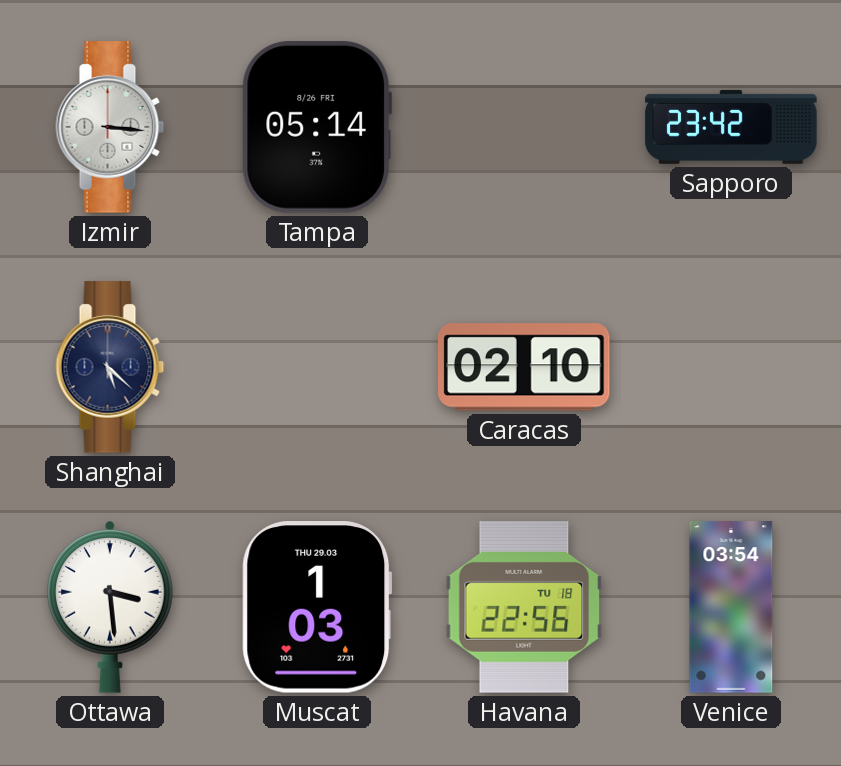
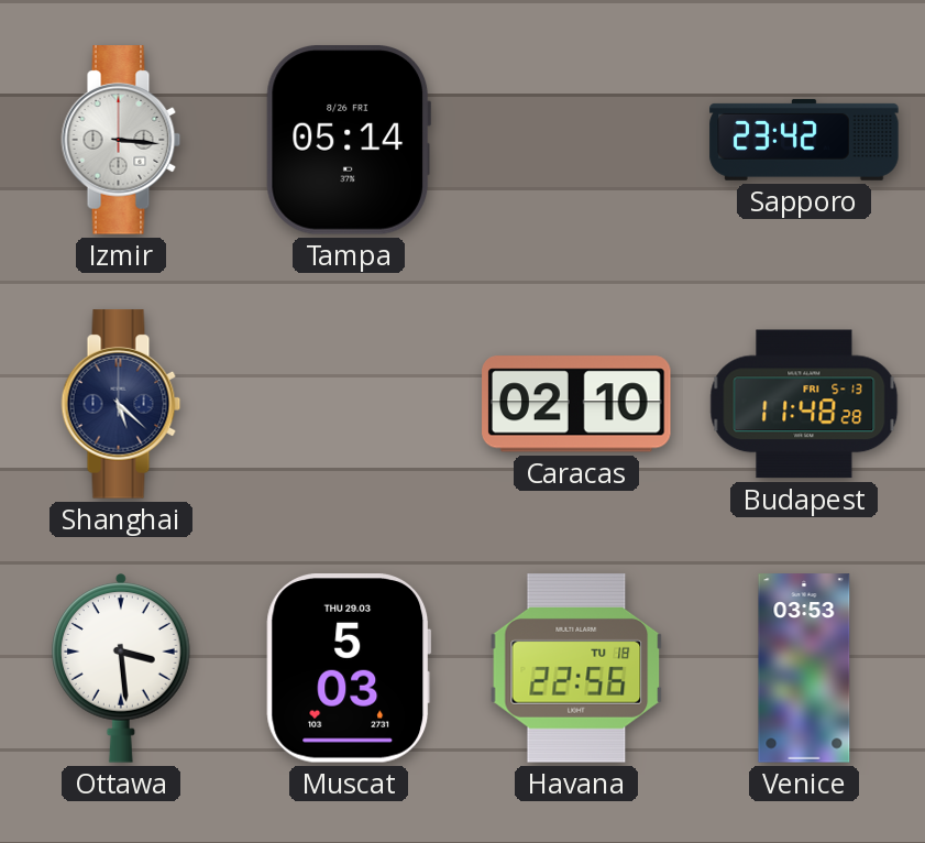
Budapest: none -> 11:48
Muscat: 1:03 -> 5:03
Venice: 03:54 -> 03:53
